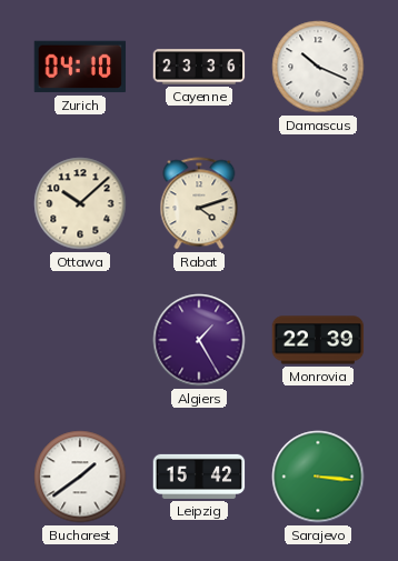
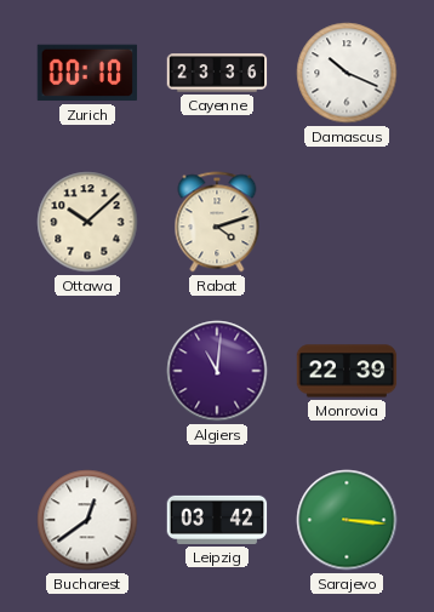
Zurich: 04:10 -> 00:10
Algiers: 1:25 -> 11:01
Bucharest: 1:39 -> 12:39
Leipzig: 15:42 -> 03:42
